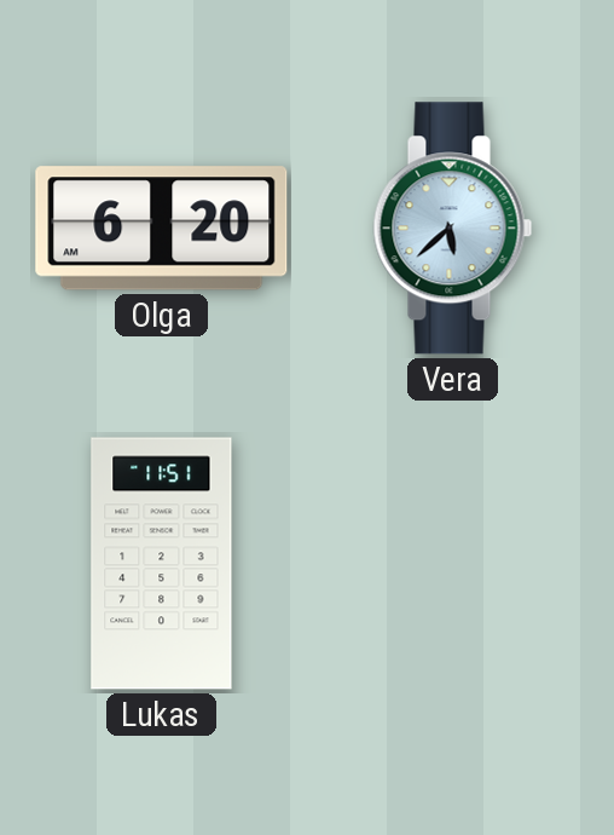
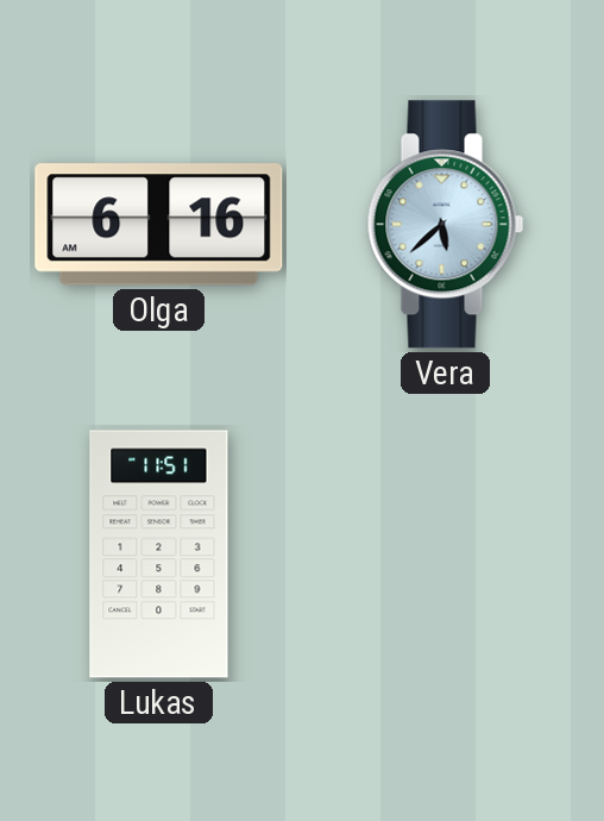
Olga: 6:20 -> 6:16
